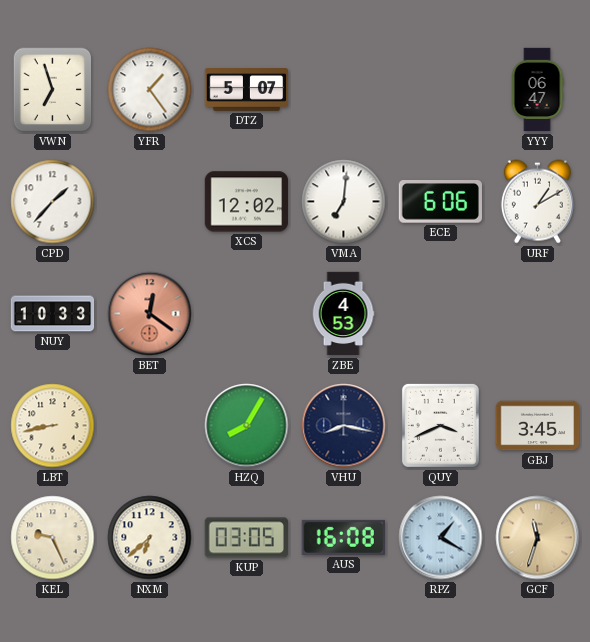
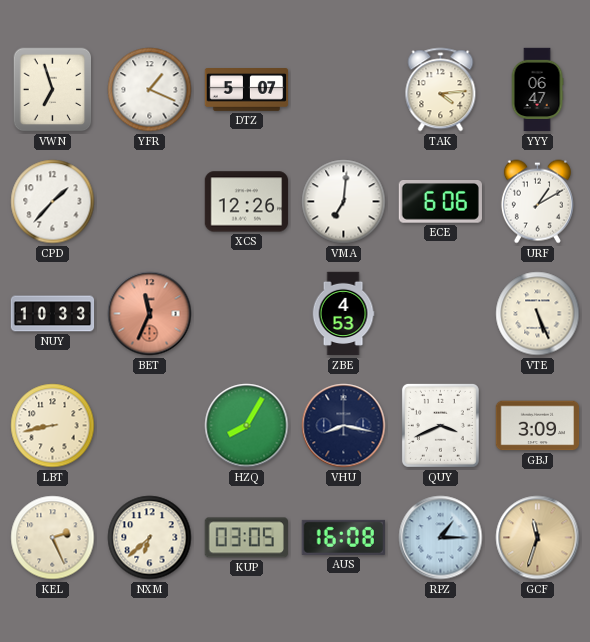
YFR: 1:24 -> 1:19
TAK: none -> 4:14
XCS: 12:02 -> 12:26
BET: 12:21 -> 11:34
VTE: none -> 5:26
GBJ: 3:45 -> 3:09
KEL: 9:26 -> 2:26
RPZ: 1:20 -> 1:15
